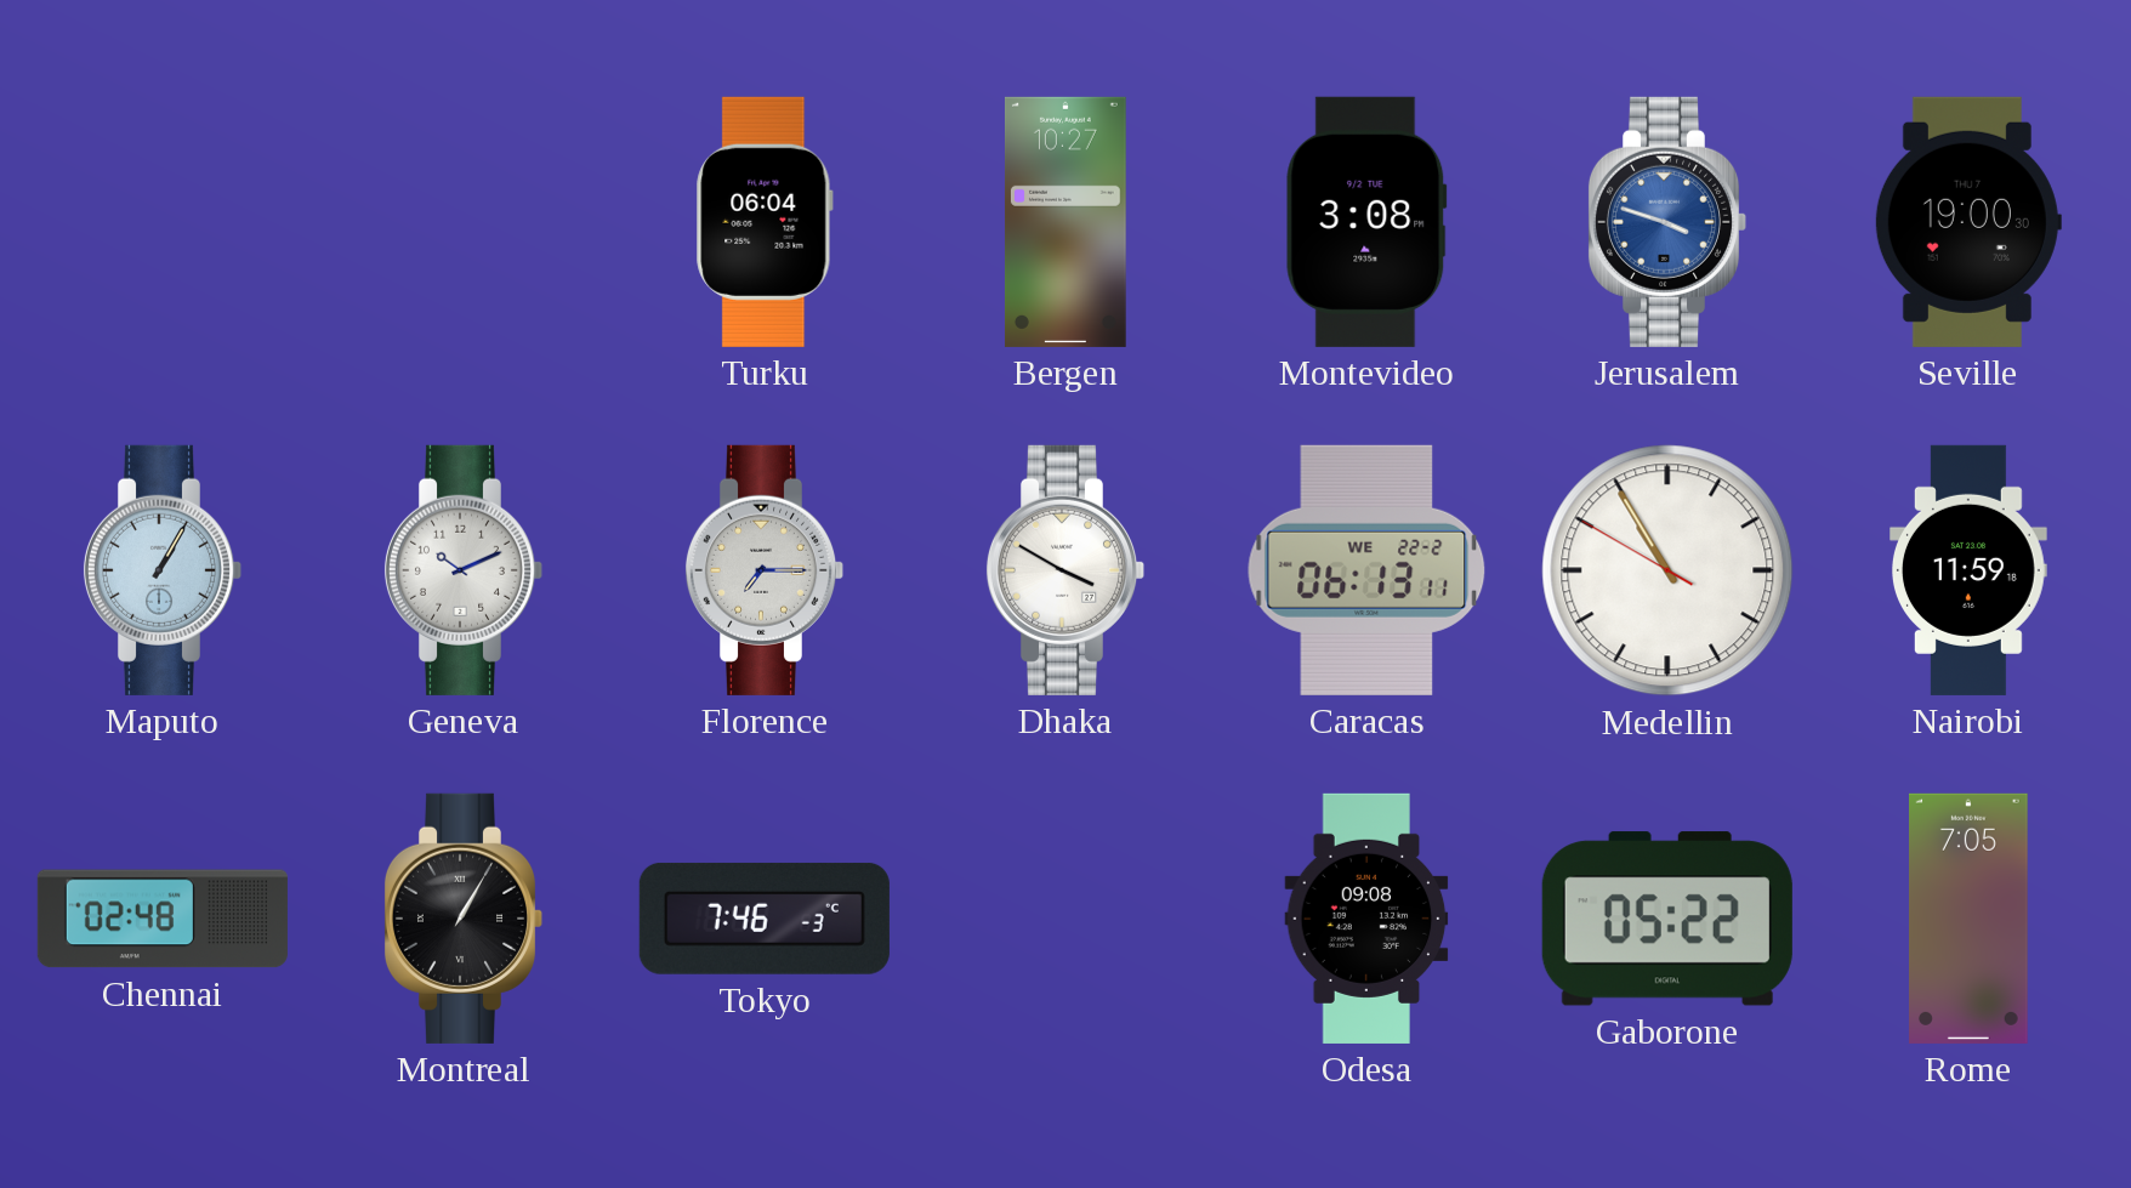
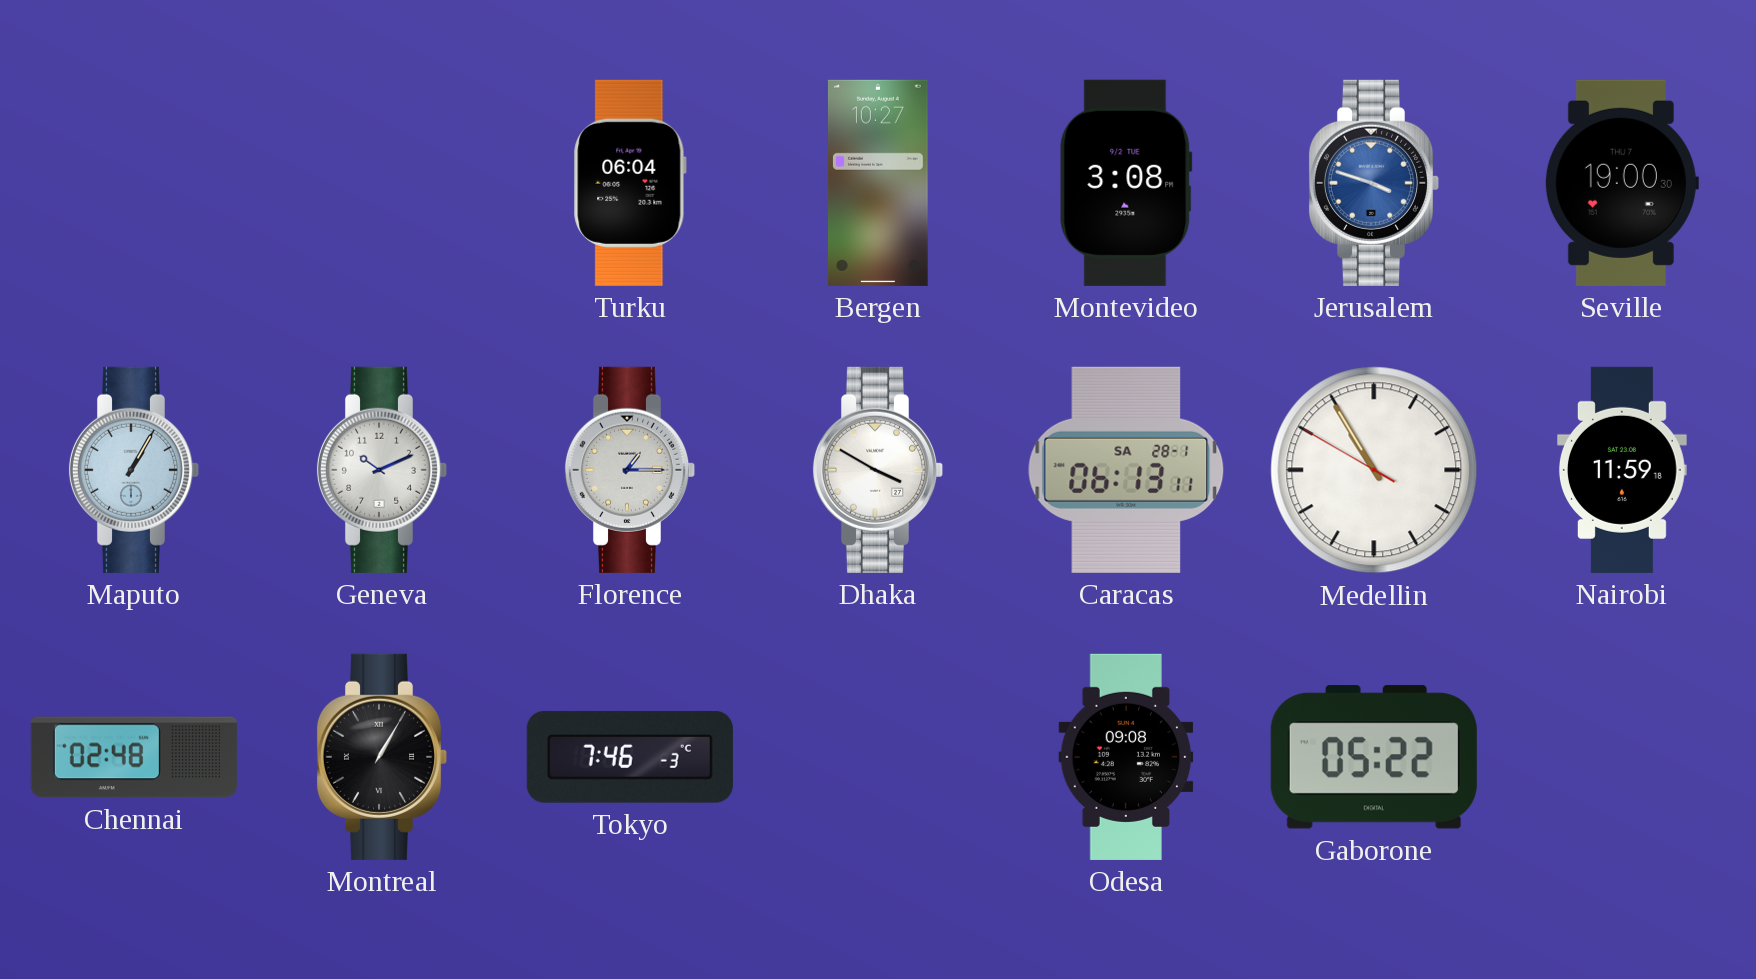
Florence: 7:15 -> 1:15
Caracas date: WE 22-2 -> SA 28-1
Rome: 7:05 -> none
